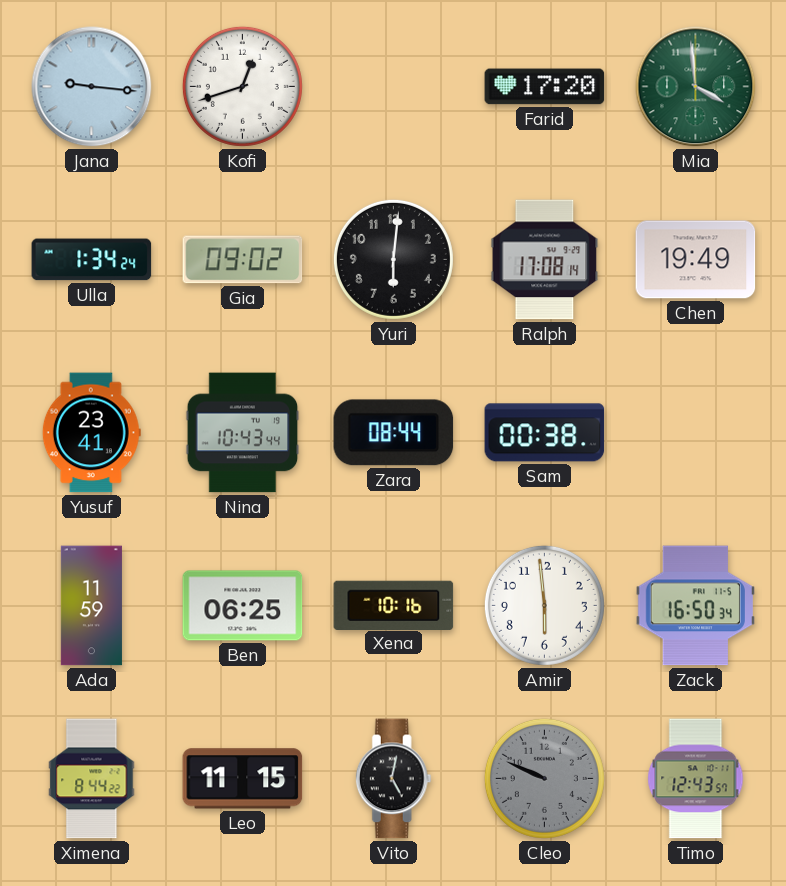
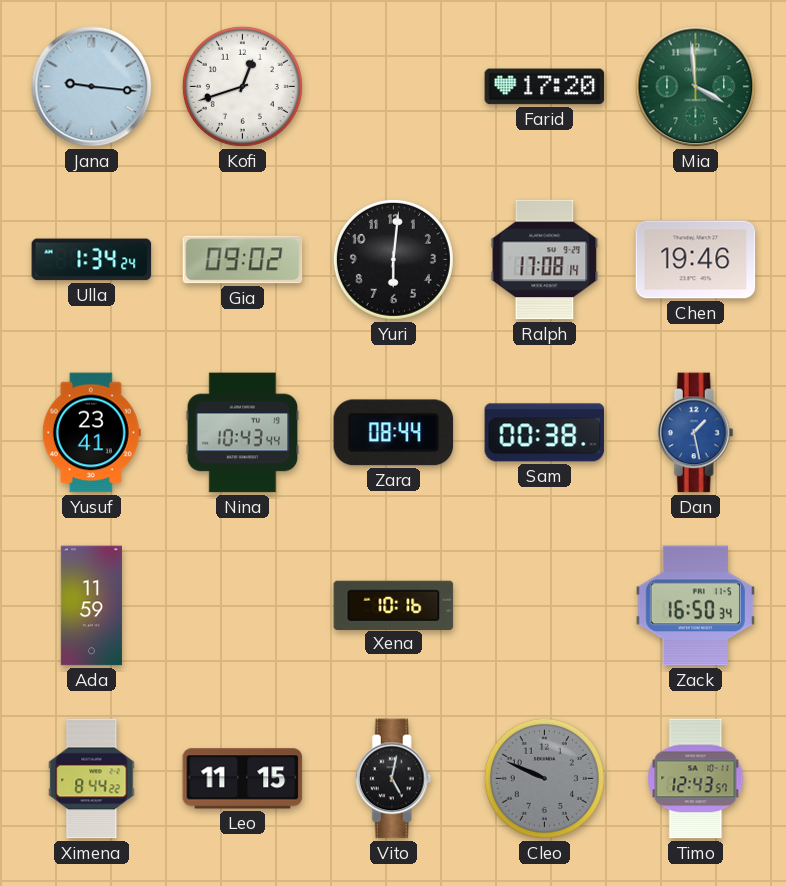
Chen: 19:49 -> 19:46
Dan: none -> 1:28
Ben: 06:25 -> none
Amir: 5:59 -> none
